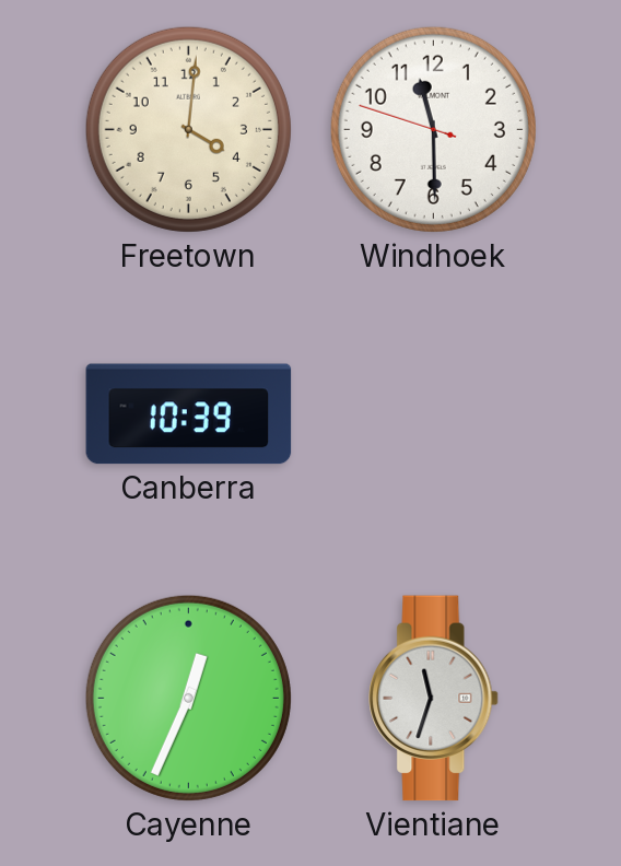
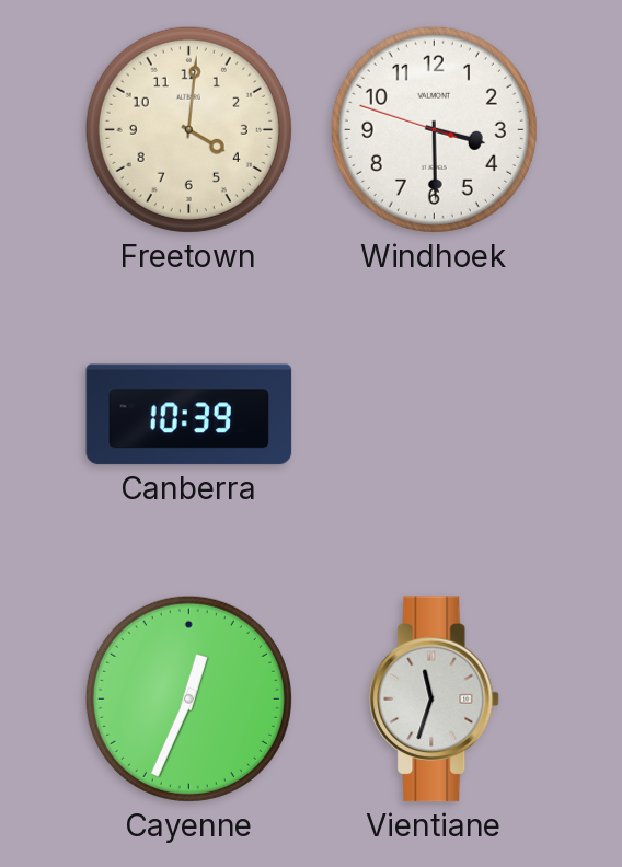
Windhoek: 11:29 -> 3:29
